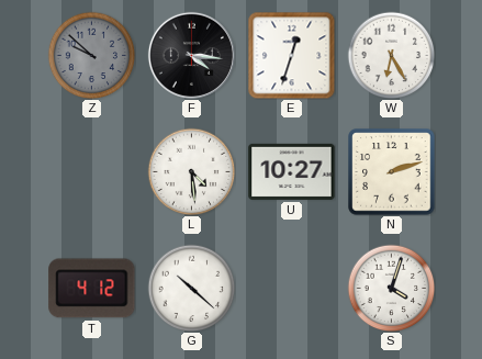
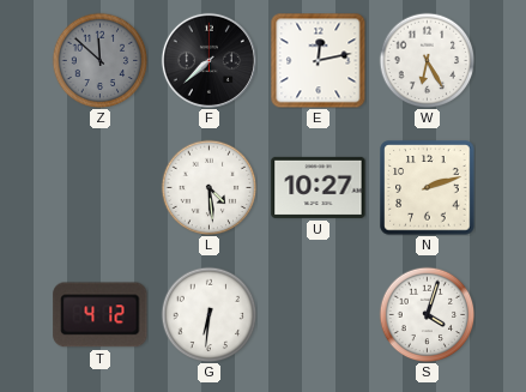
Z: 9:52 -> 11:52
F: 4:16 -> 7:38
E: 12:33 -> 12:13
G: 10:22 -> 6:31
